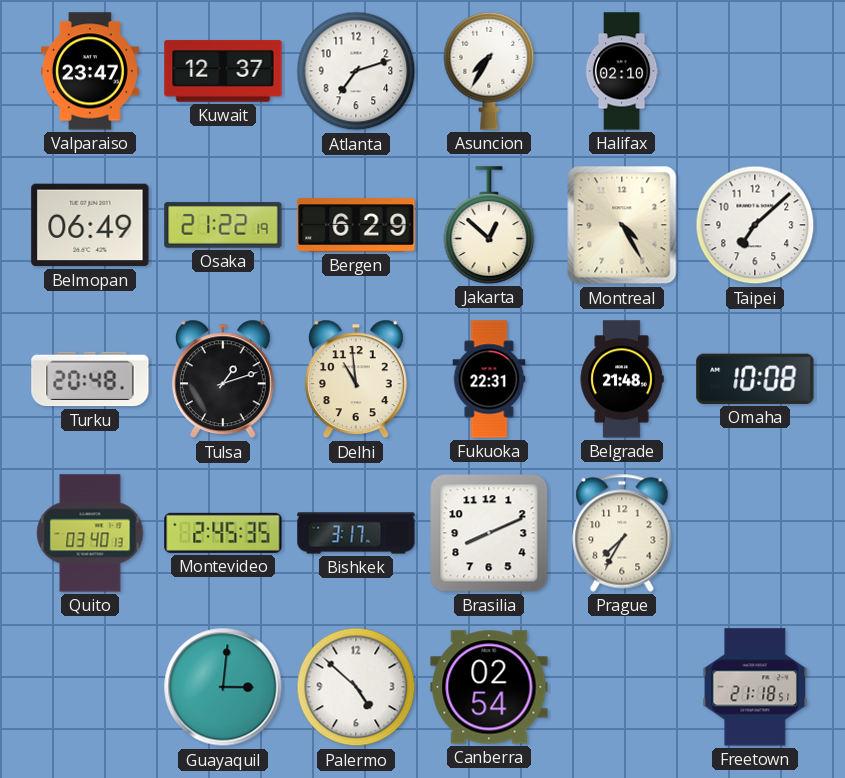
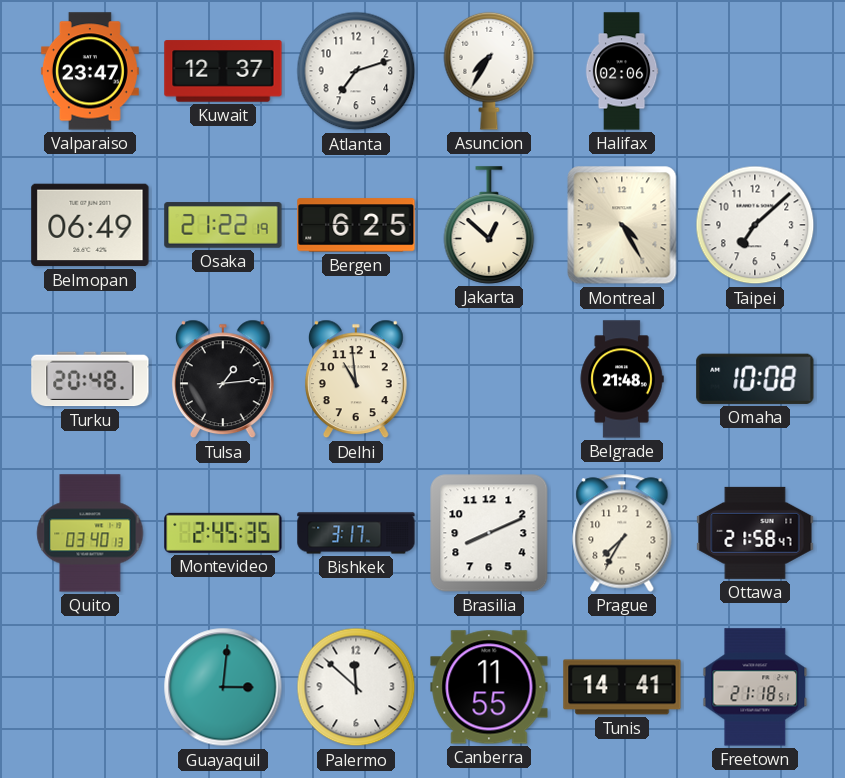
Halifax: 02:10 -> 02:06
Bergen: 6:29 -> 6:25
Tulsa: 1:12 -> 1:14
Fukuoka: 22:31 -> none
Ottawa: none -> 21:58
Palermo: 4:52 -> 11:52
Canberra: 02:54 -> 11:55
Tunis: none -> 14:41
